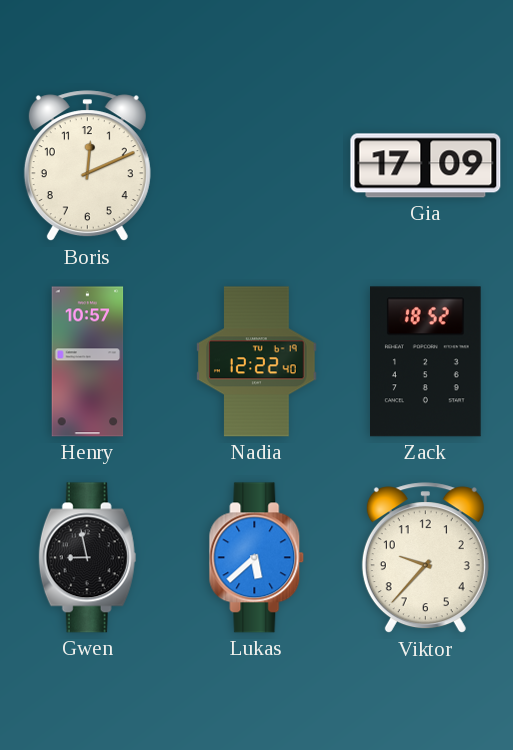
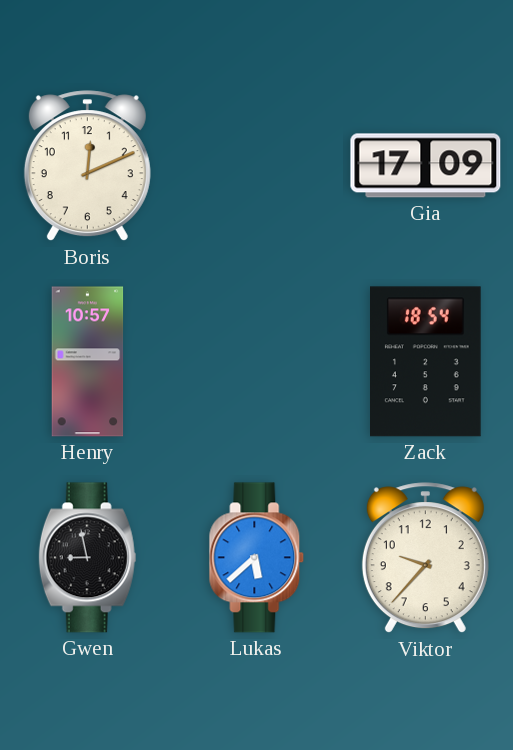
Nadia: 12:22 -> none
Zack: 18:52 -> 18:54
